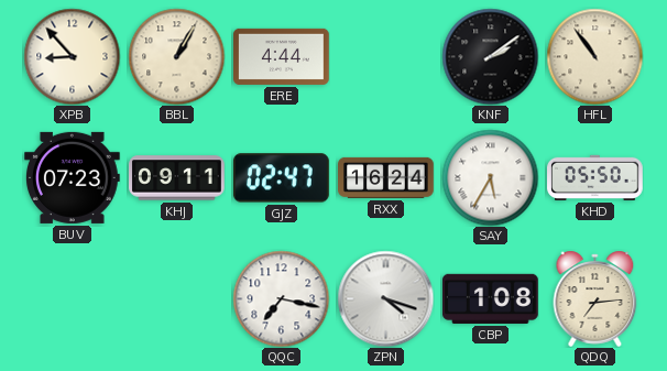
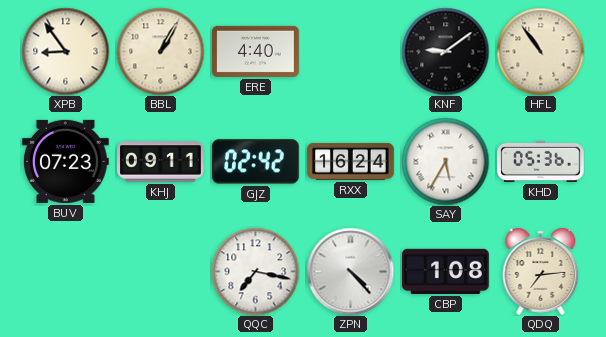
XPB: 8:53 -> 8:54
ERE: 4:44 -> 4:40
KNF: 2:09 -> 9:09
GJZ: 02:47 -> 02:42
KHD: 05:50 -> 05:36
ZPN: 4:18 -> 4:23
